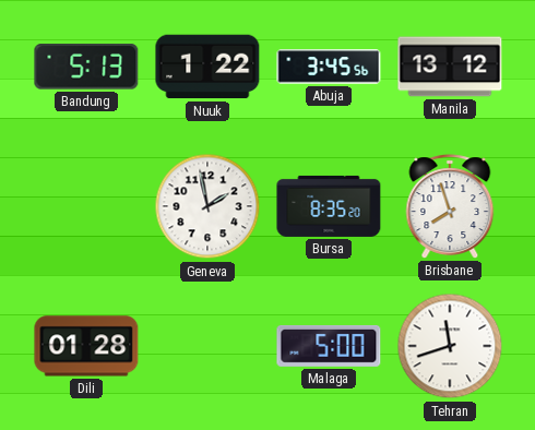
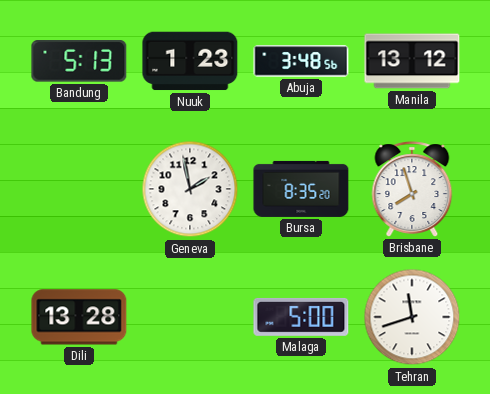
Nuuk: 1:22 -> 1:23
Abuja: 3:45 -> 3:48
Dili: 01:28 -> 13:28
